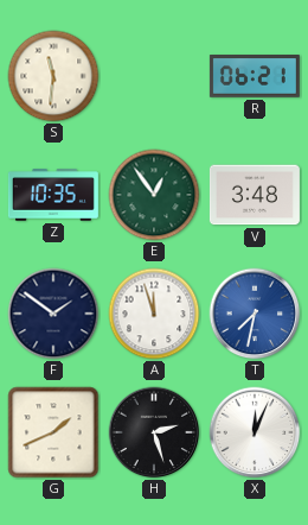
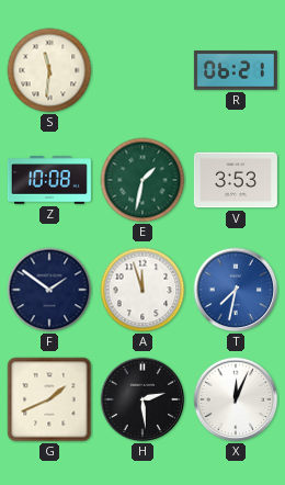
Z: 10:35 -> 10:08
E: 12:54 -> 1:32
V: 3:48 -> 3:53
H: 2:27 -> 2:29
